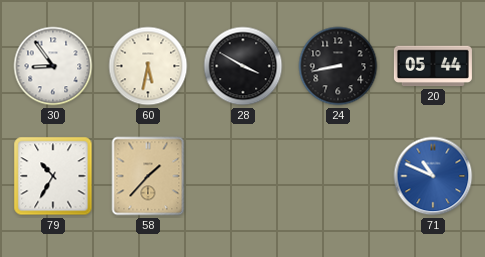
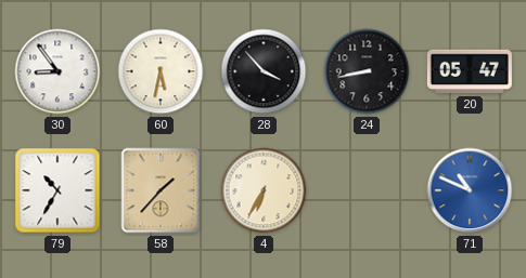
28: 3:50 -> 3:53
20: 05:44 -> 05:47
4: none -> 6:35
